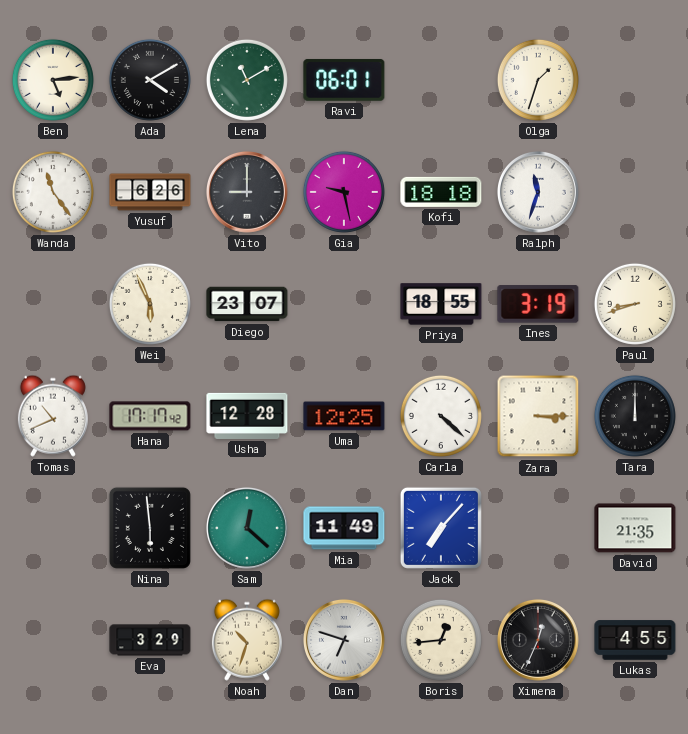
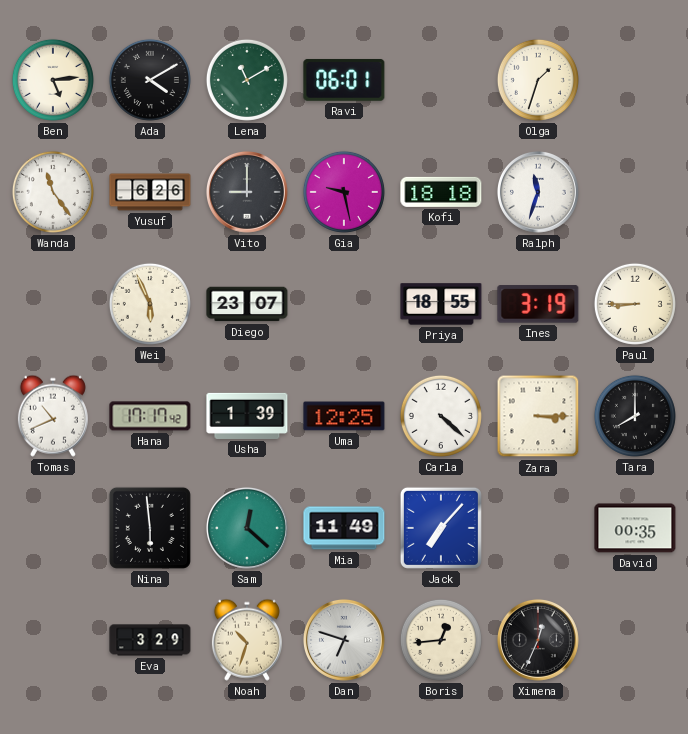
Paul: 8:42 -> 8:45
Usha: 12:28 -> 1:39
Tara: 12:00 -> 8:00
David: 21:35 -> 00:35
Lukas: 4:55 -> none
